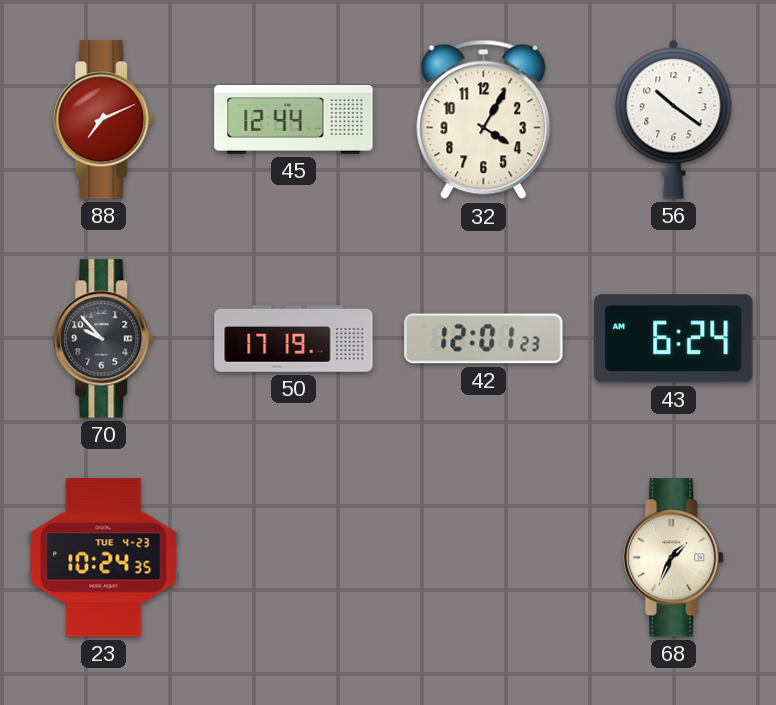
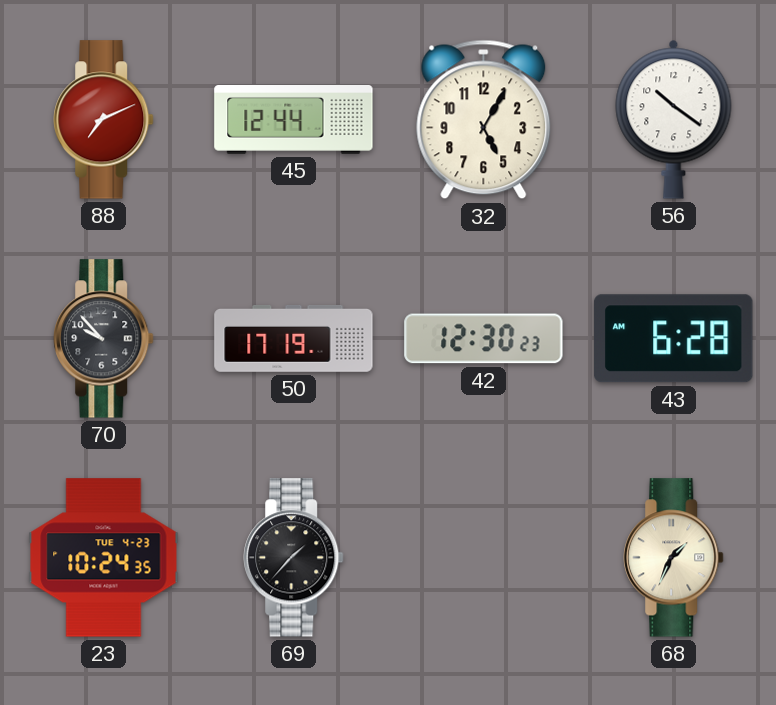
32: 4:05 -> 5:05
42: 12:01 -> 12:30
43: 6:24 -> 6:28
69: none -> 1:37
